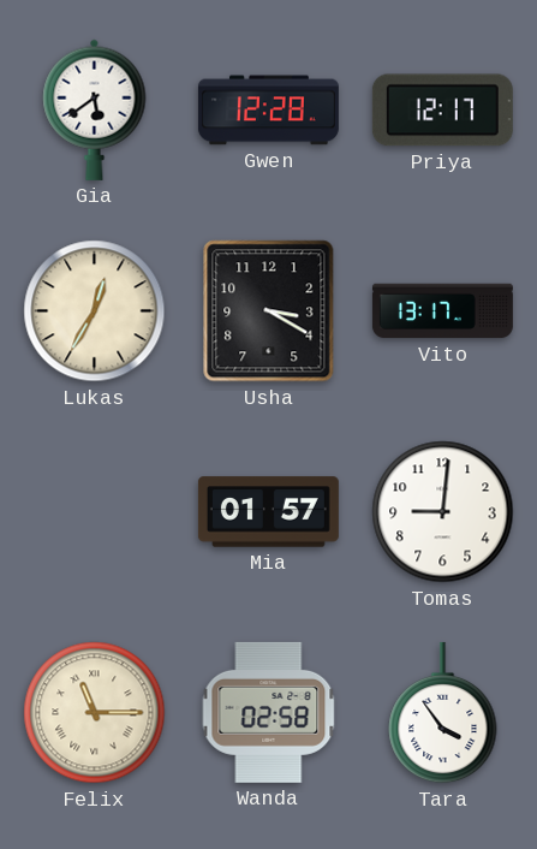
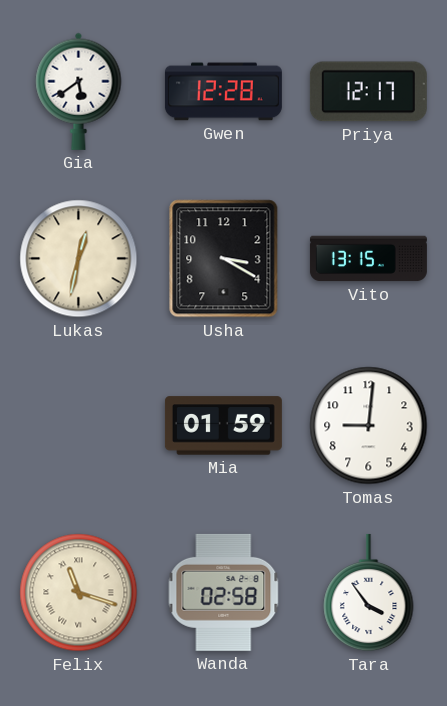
Lukas: 12:35 -> 12:32
Vito: 13:17 -> 13:15
Mia: 01:57 -> 01:59
Felix: 11:15 -> 11:18
